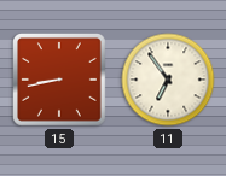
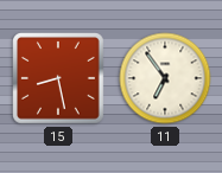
15: 8:43 -> 8:28
